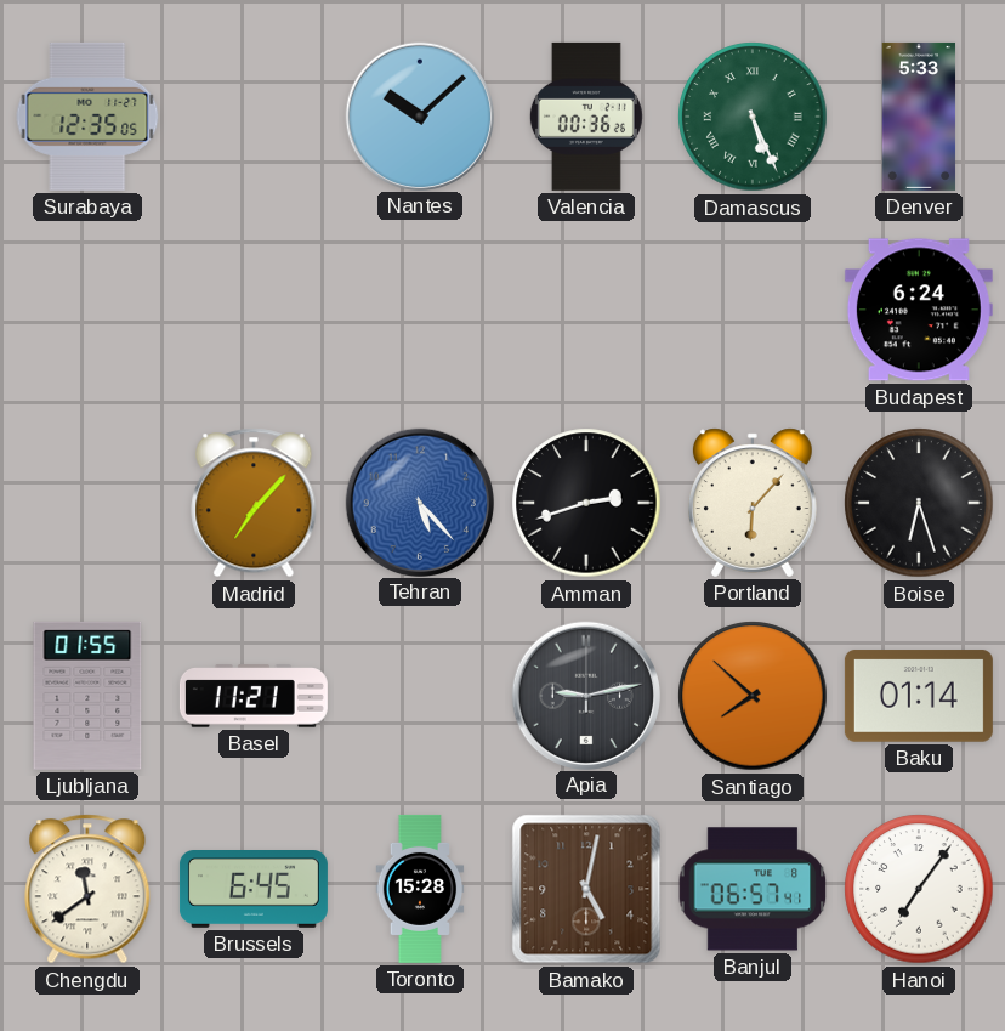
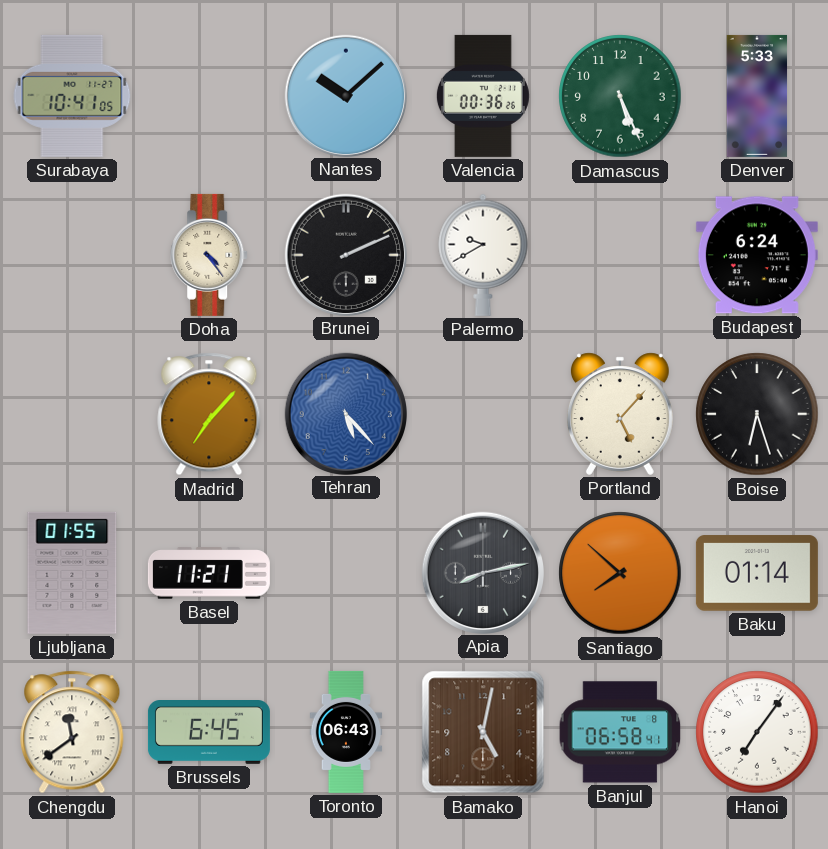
Surabaya: 12:35 -> 10:41
Damascus numerals: Roman -> Arabic
Doha: none -> 4:24
Brunei: none -> 2:11
Palermo: none -> 9:40
Amman: 2:42 -> none
Portland: 6:07 -> 5:07
Apia: 9:13 -> 8:13
Toronto: 15:28 -> 06:43
Banjul: 06:57 -> 06:58
